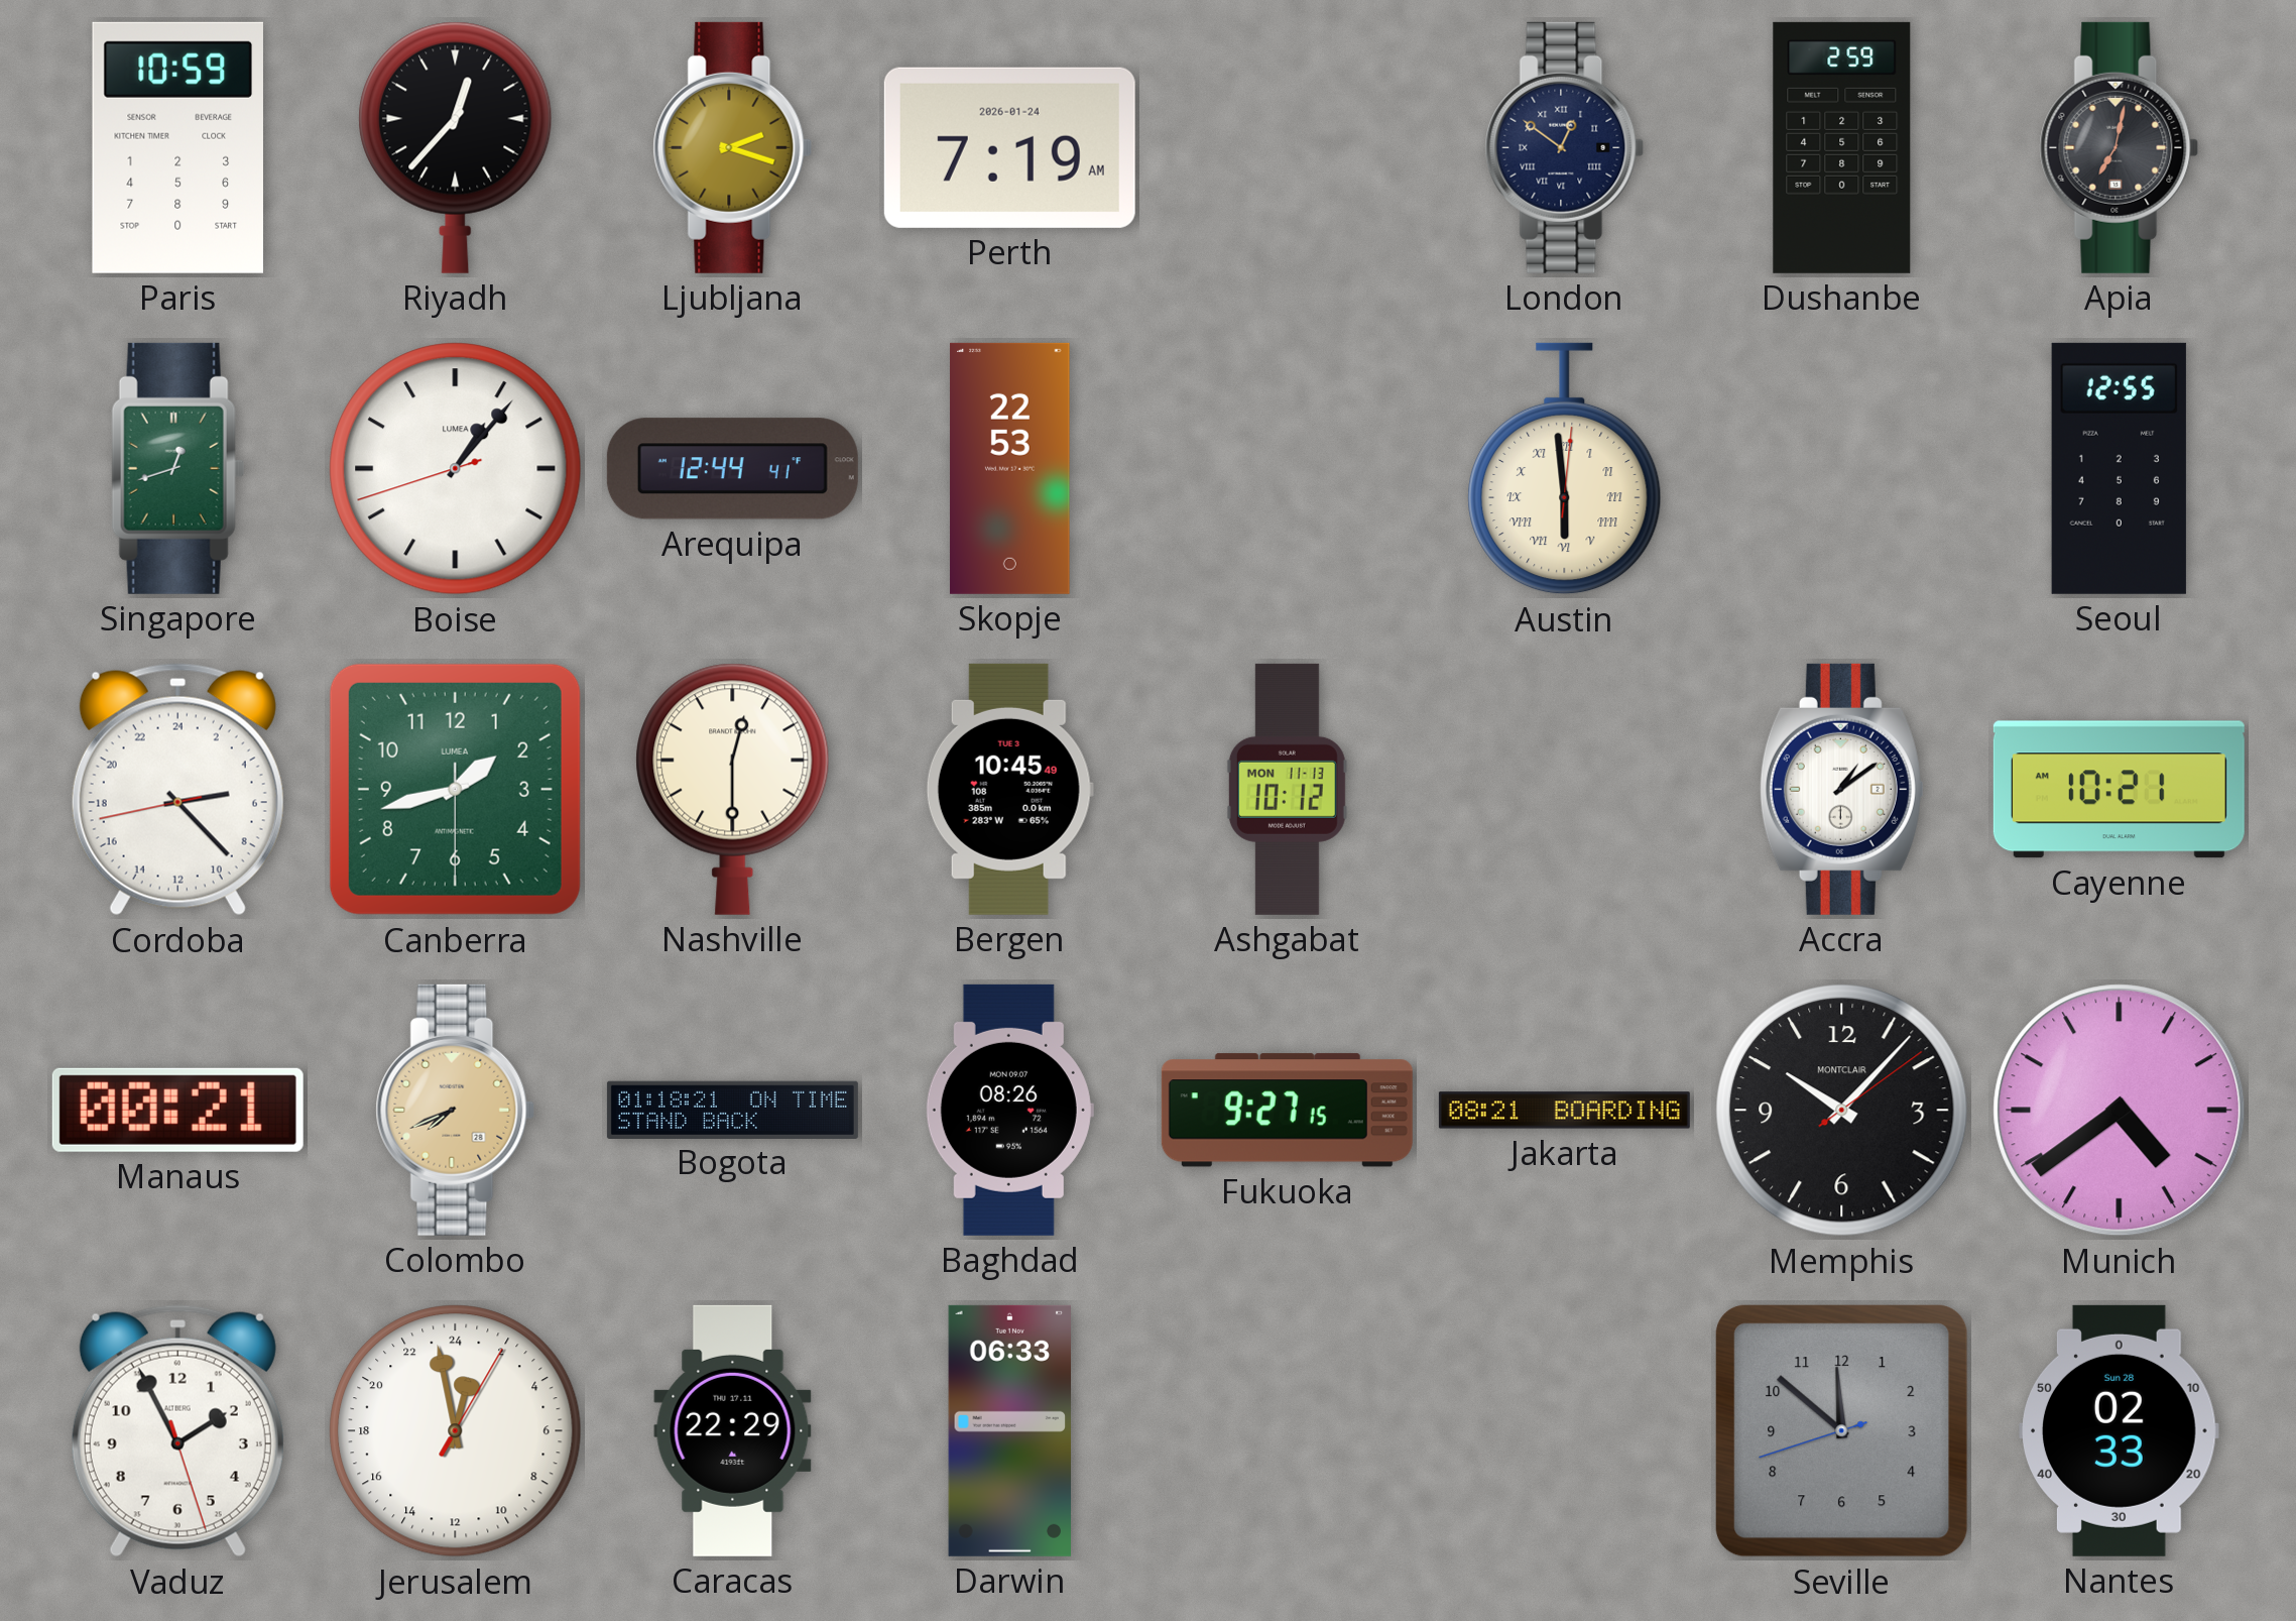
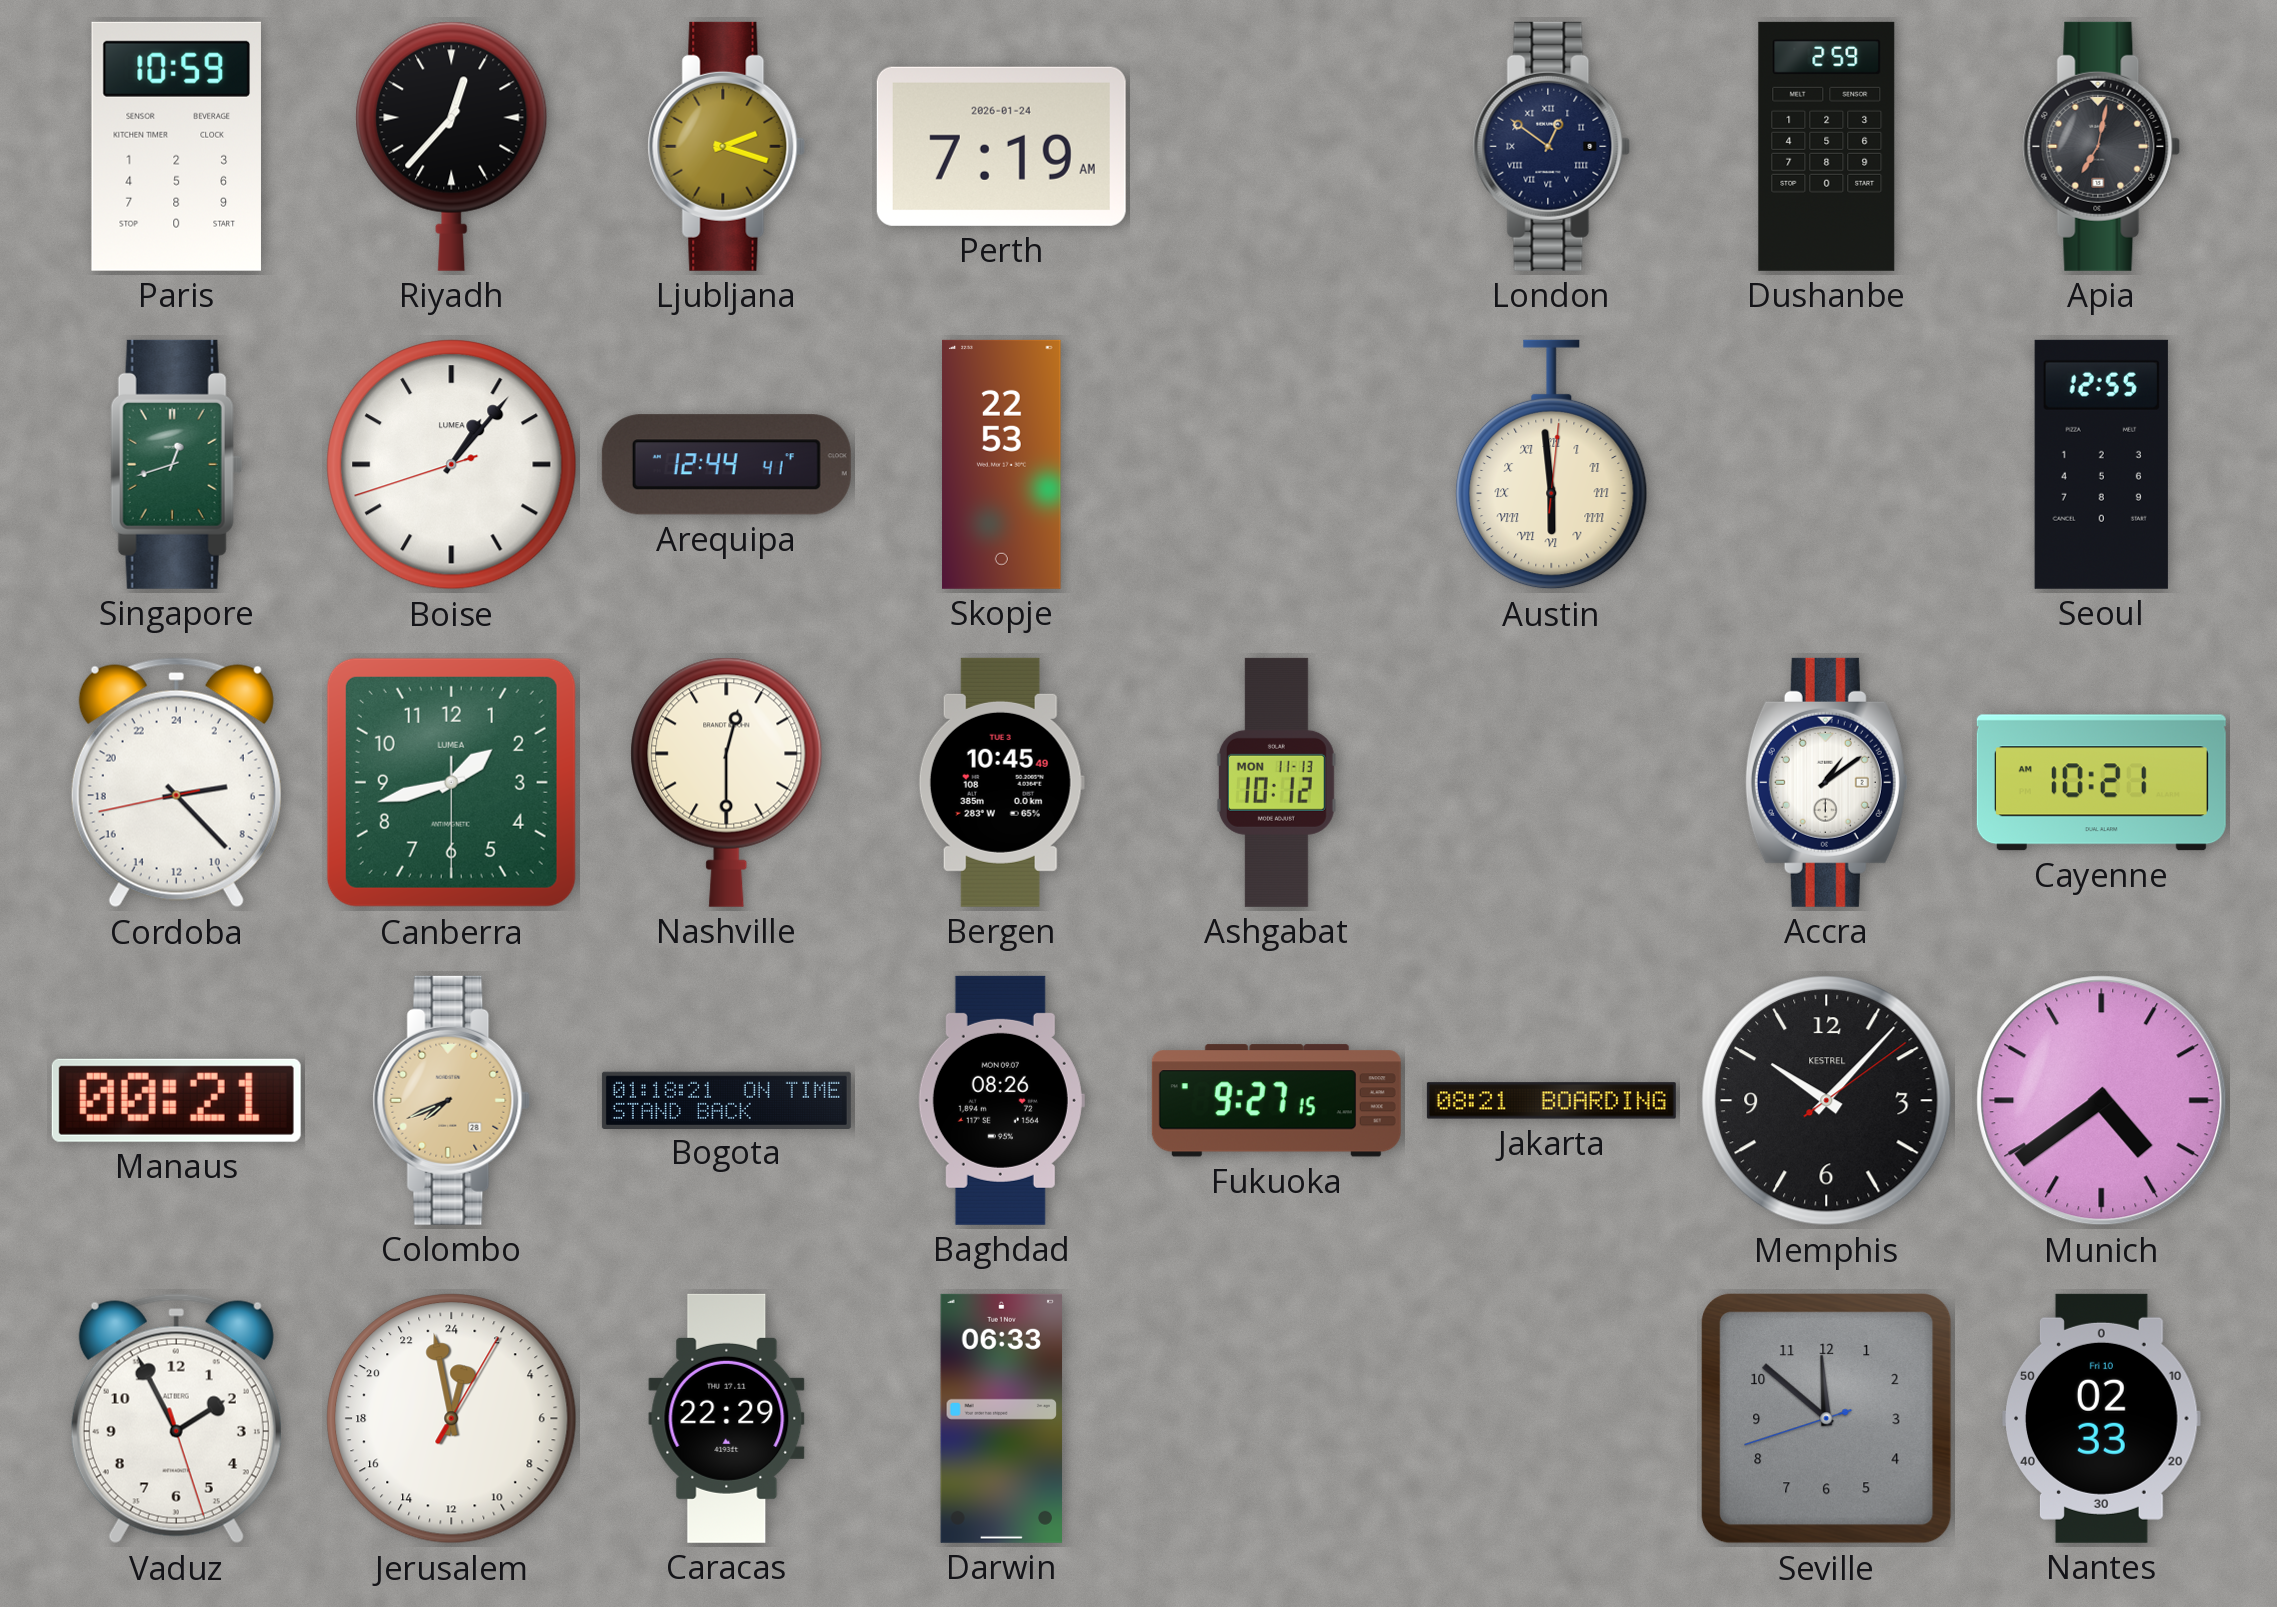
Memphis brand: MONTCLAIR -> KESTREL
Nantes date: Sun 28 -> Fri 10
